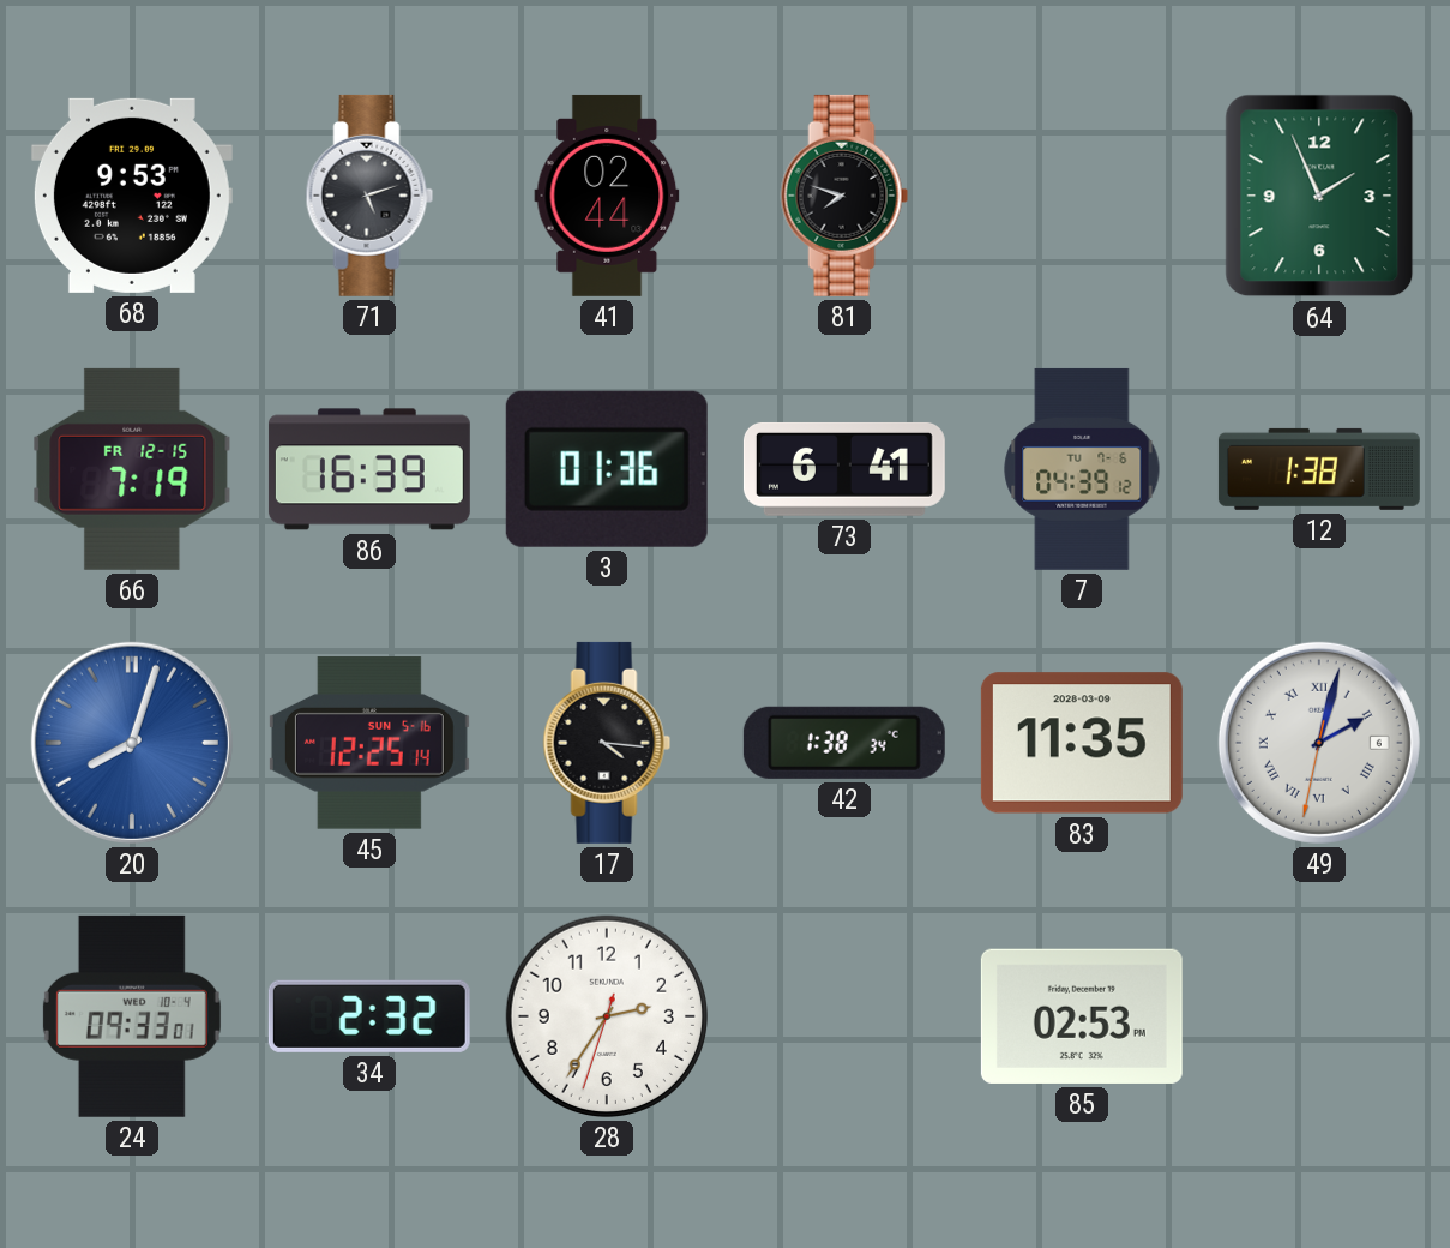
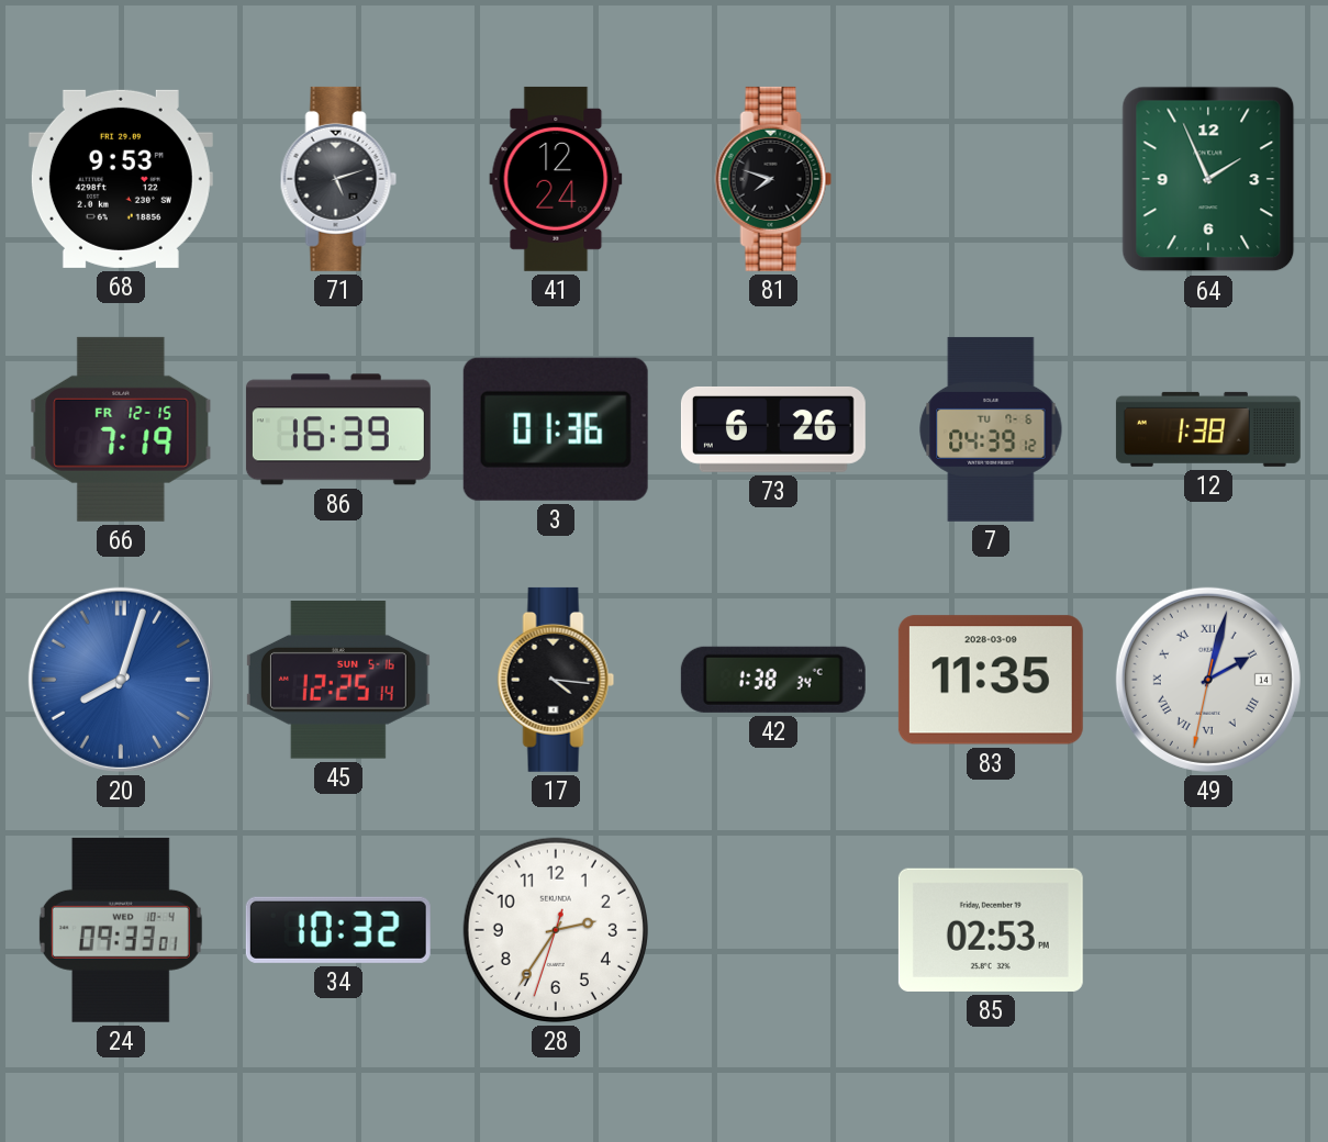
41: 02:44 -> 12:24
73: 6:41 -> 6:26
49 date: 6 -> 14
34: 2:32 -> 10:32
